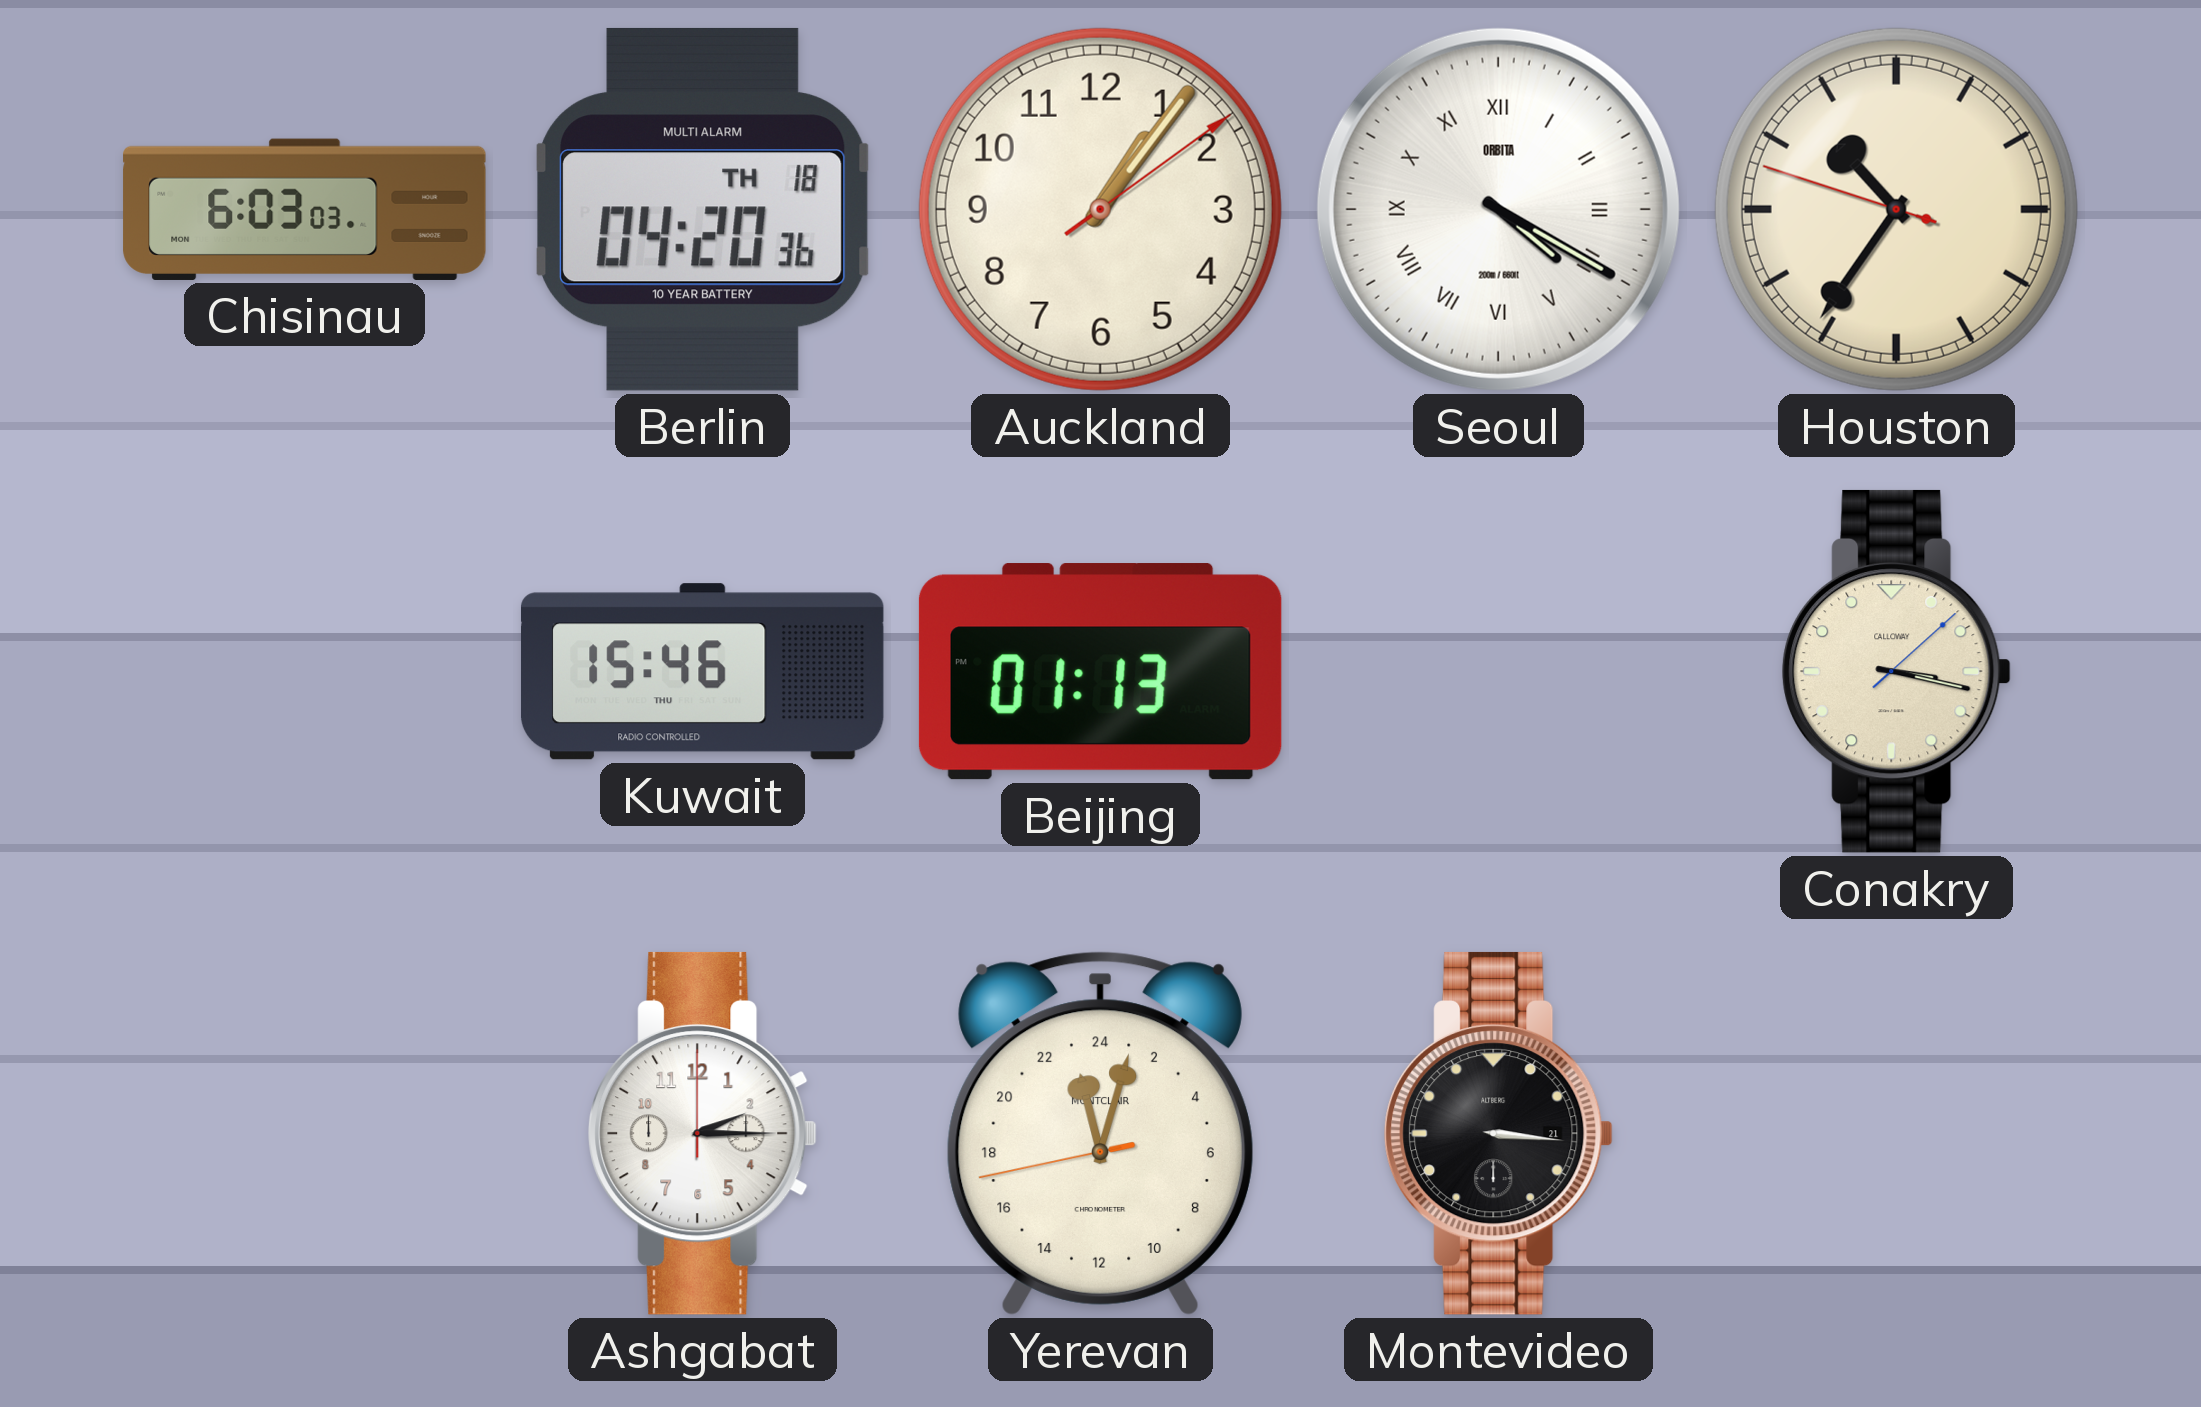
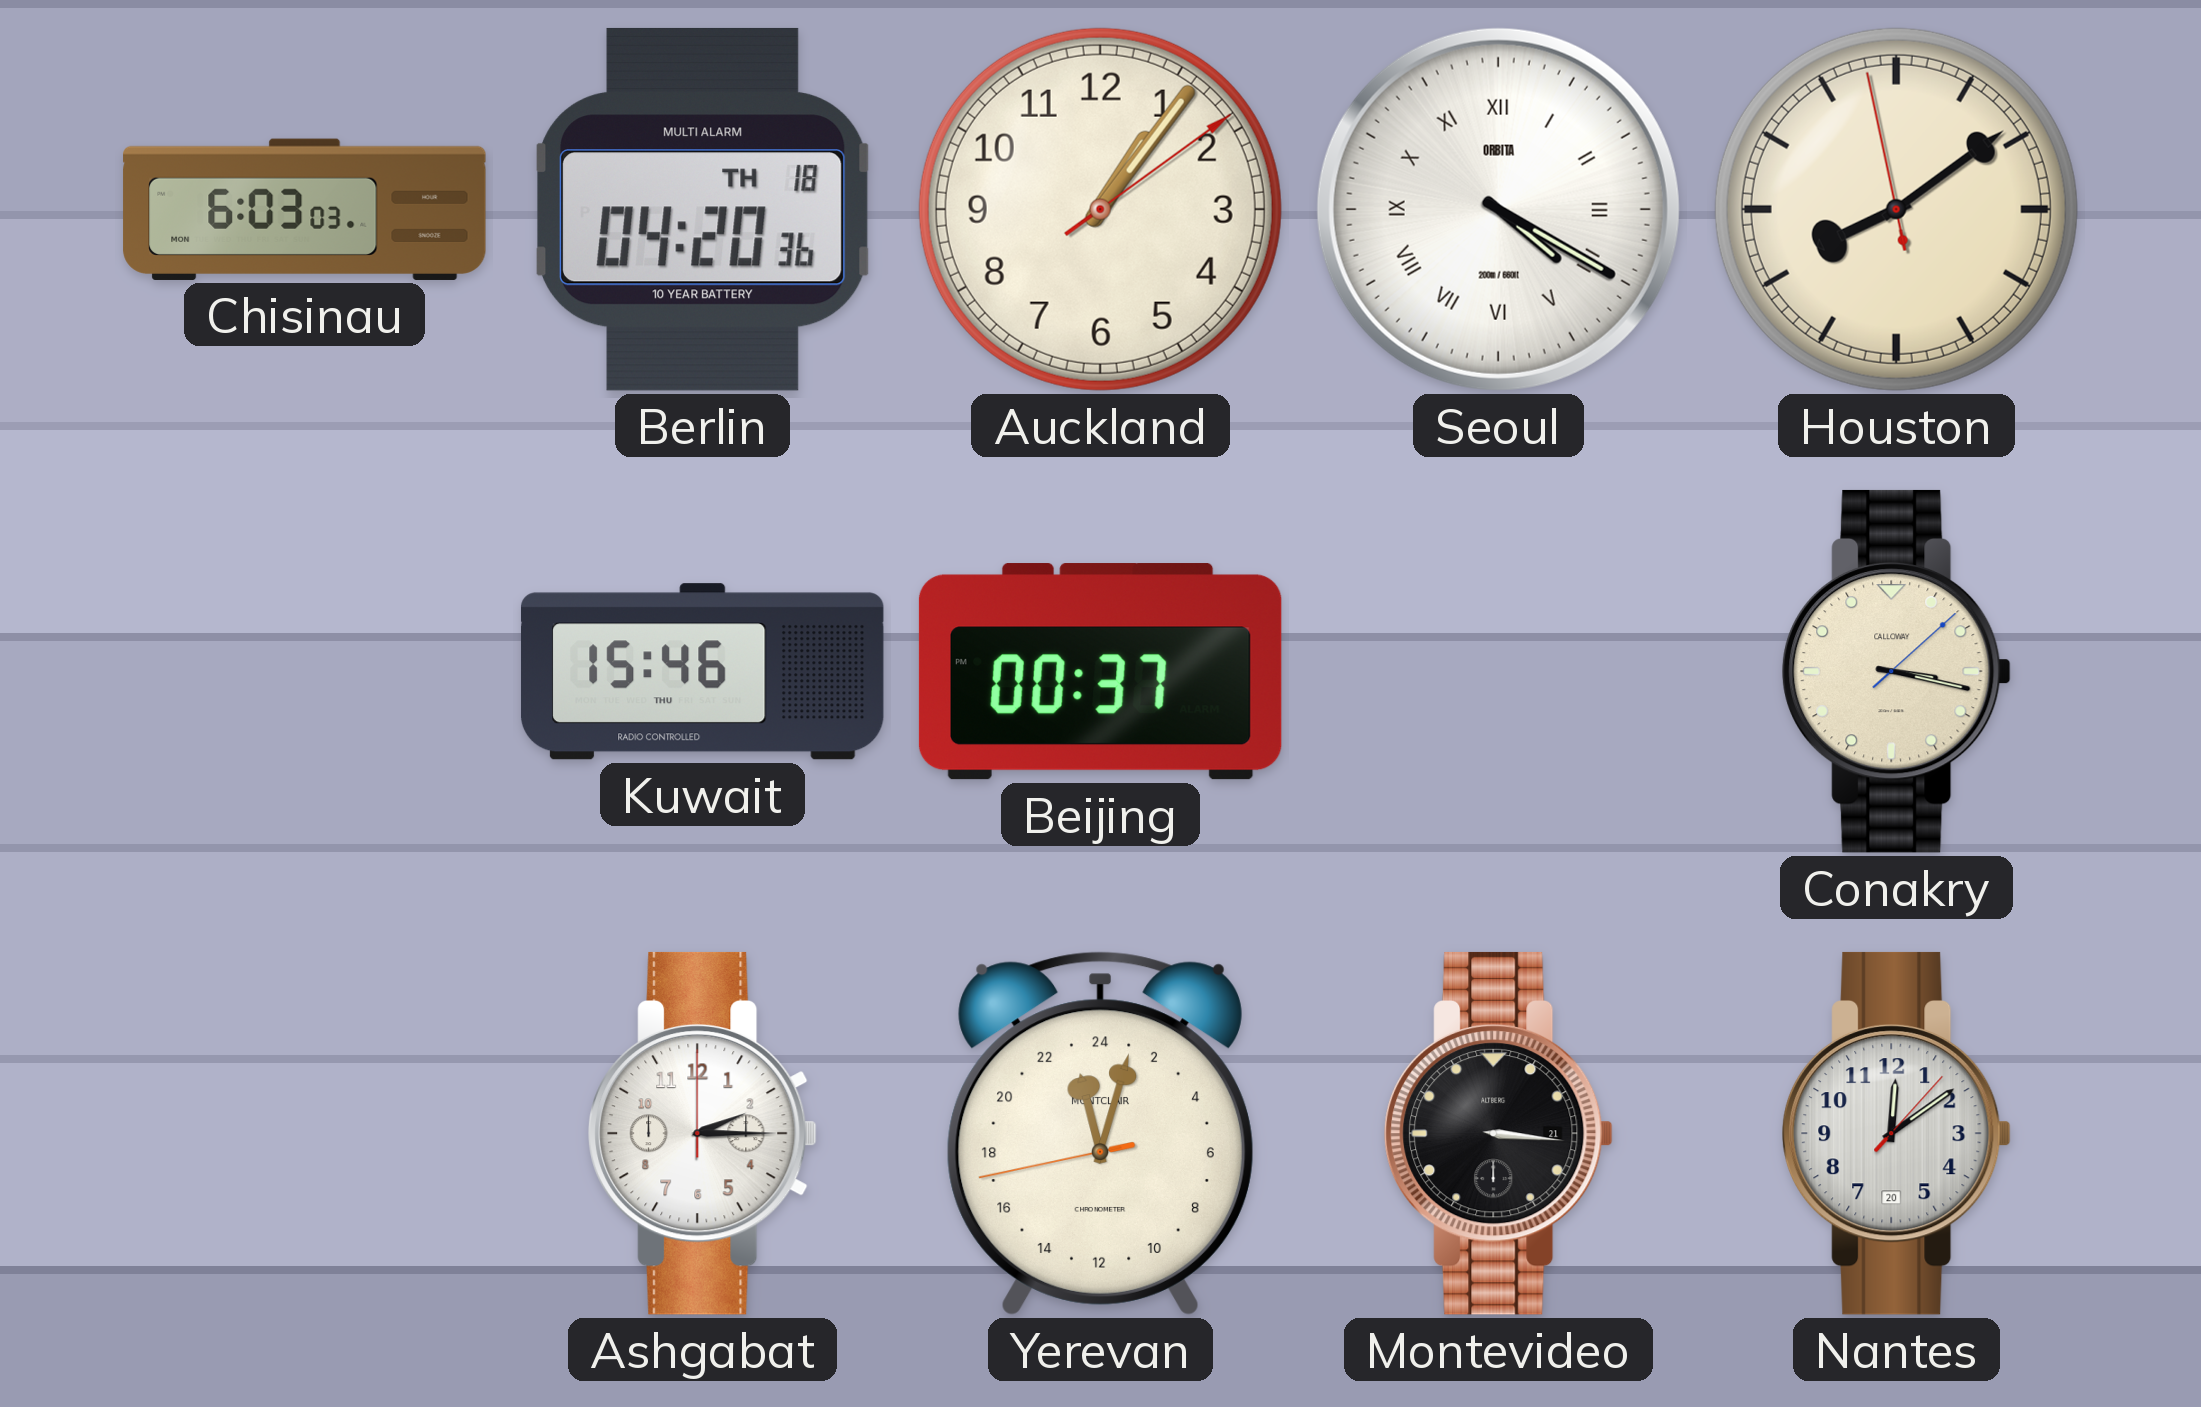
Houston: 10:35 -> 8:08
Beijing: 01:13 -> 00:37
Nantes: none -> 12:09
